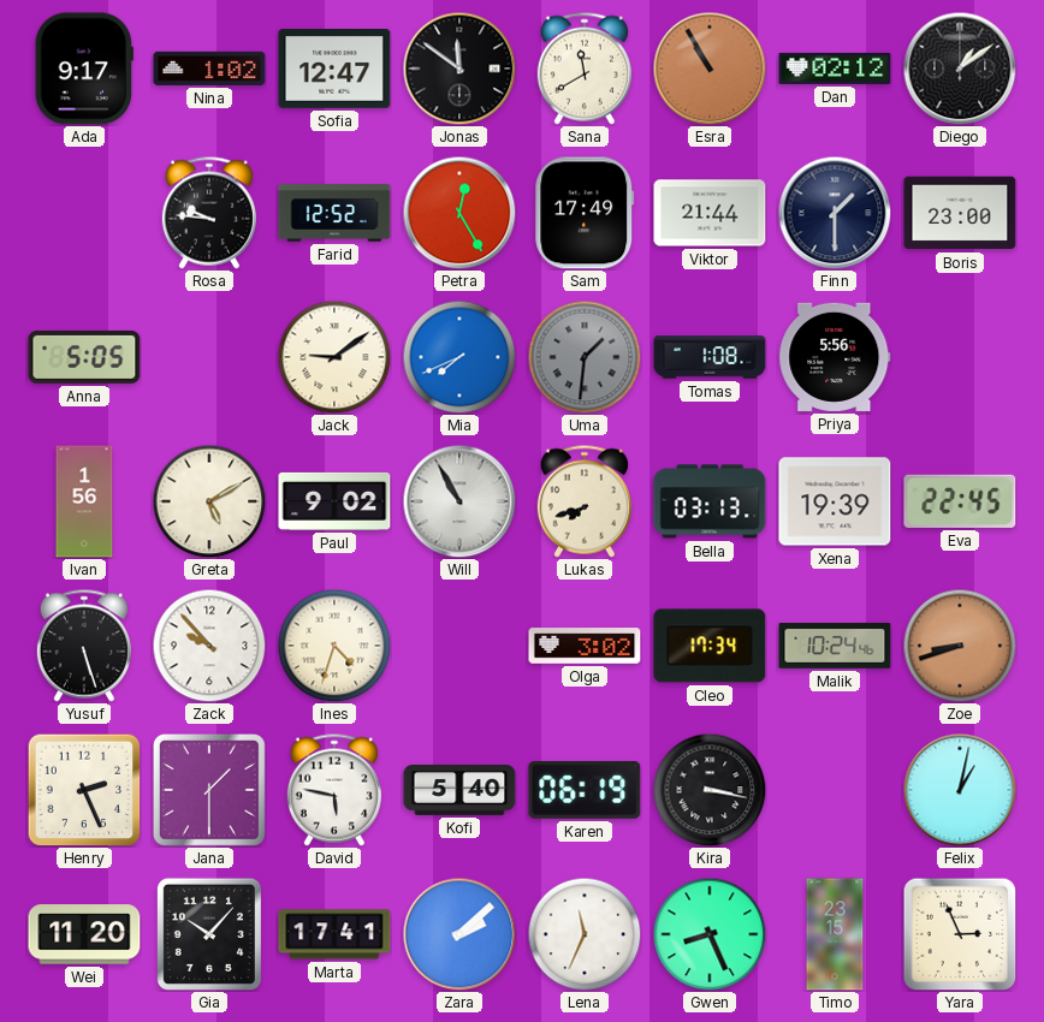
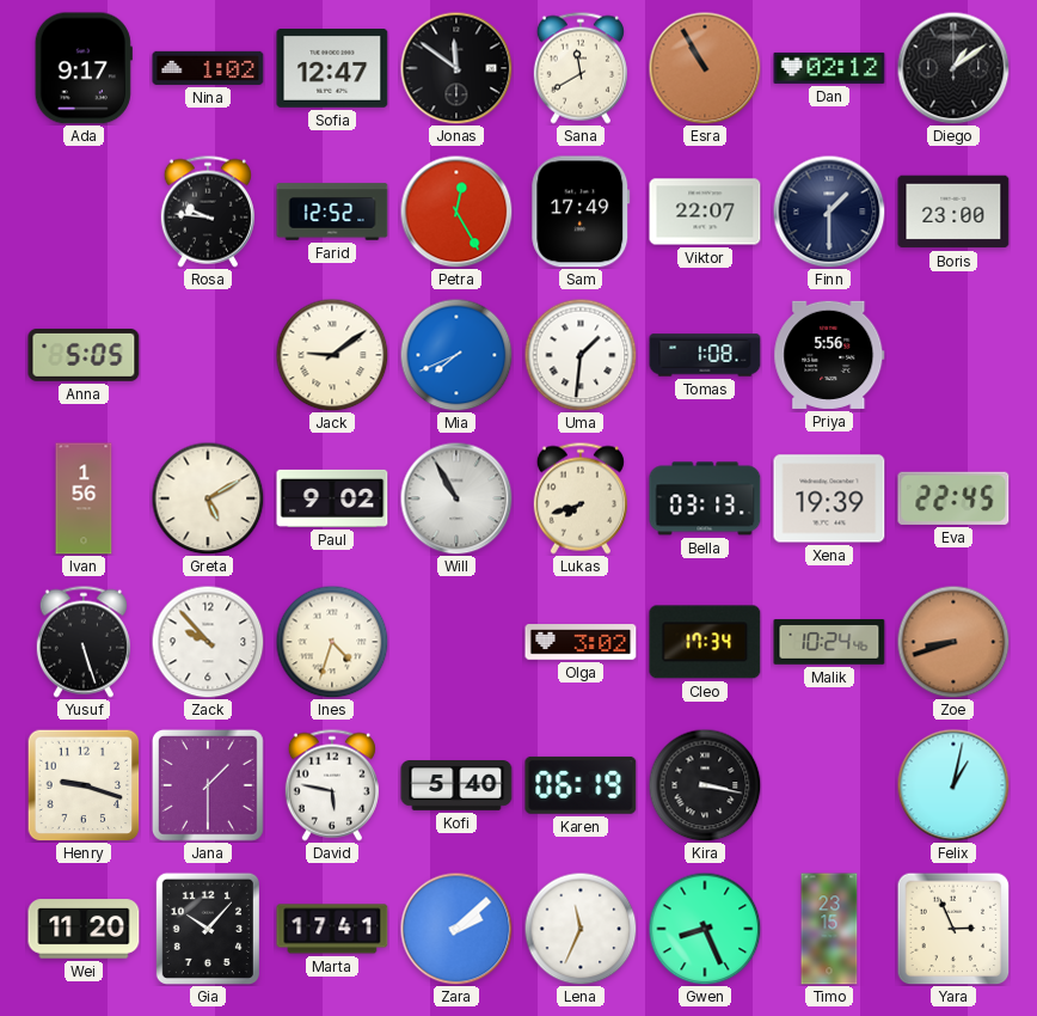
Viktor: 21:44 -> 22:07
Uma dial: grey -> white
Henry: 2:26 -> 9:18
